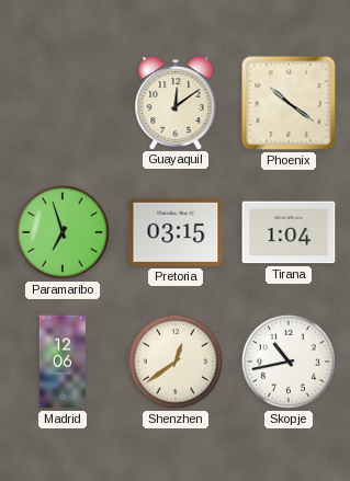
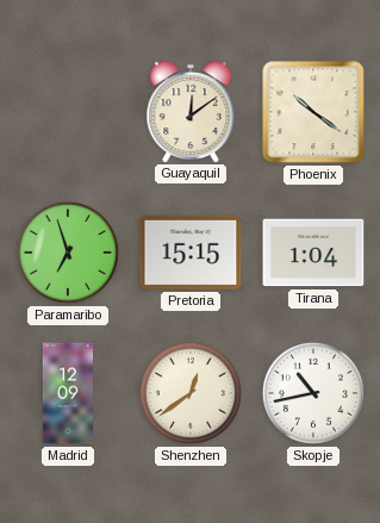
Pretoria: 03:15 -> 15:15
Madrid: 12:06 -> 12:09
